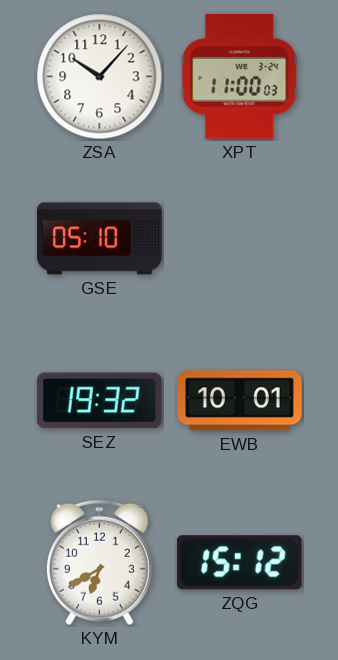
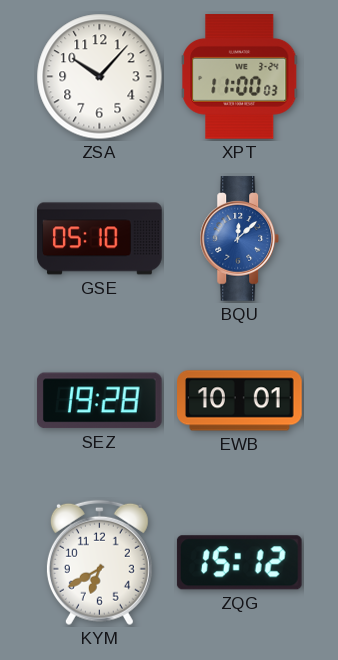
BQU: none -> 12:08
SEZ: 19:32 -> 19:28
